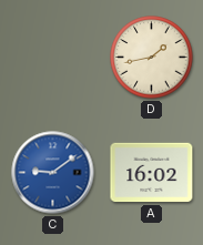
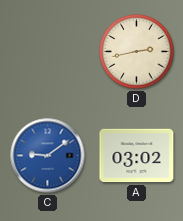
D: 1:43 -> 2:43
A: 16:02 -> 03:02
